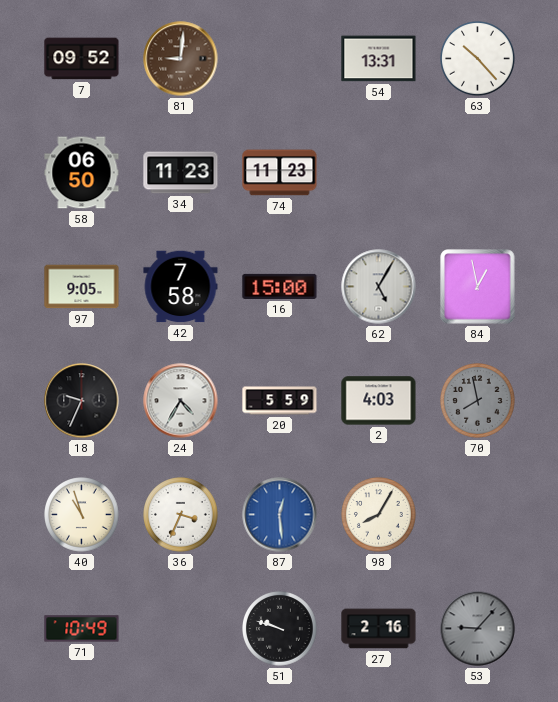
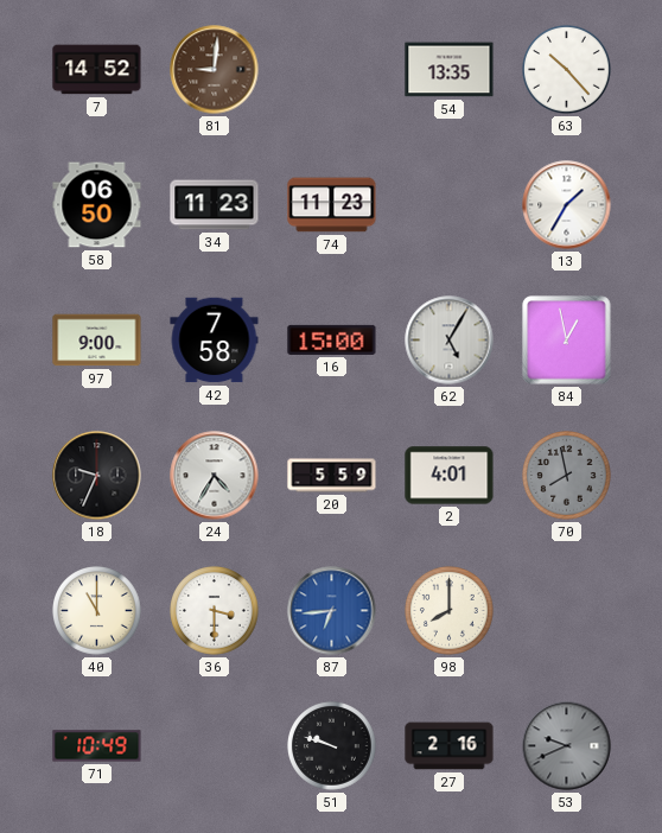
7: 09:52 -> 14:52
54: 13:31 -> 13:35
13: none -> 1:35
97: 9:05 -> 9:00
2: 4:03 -> 4:01
40: 10:57 -> 11:00
36: 3:34 -> 3:30
87: 12:29 -> 6:44
98: 8:05 -> 8:00
53: 9:07 -> 9:41
